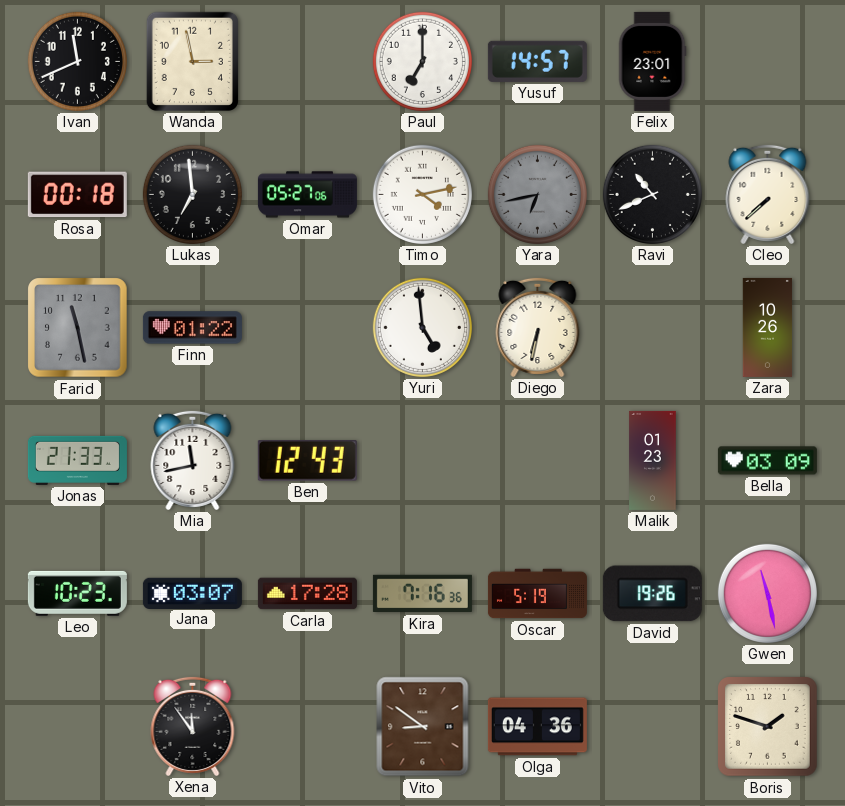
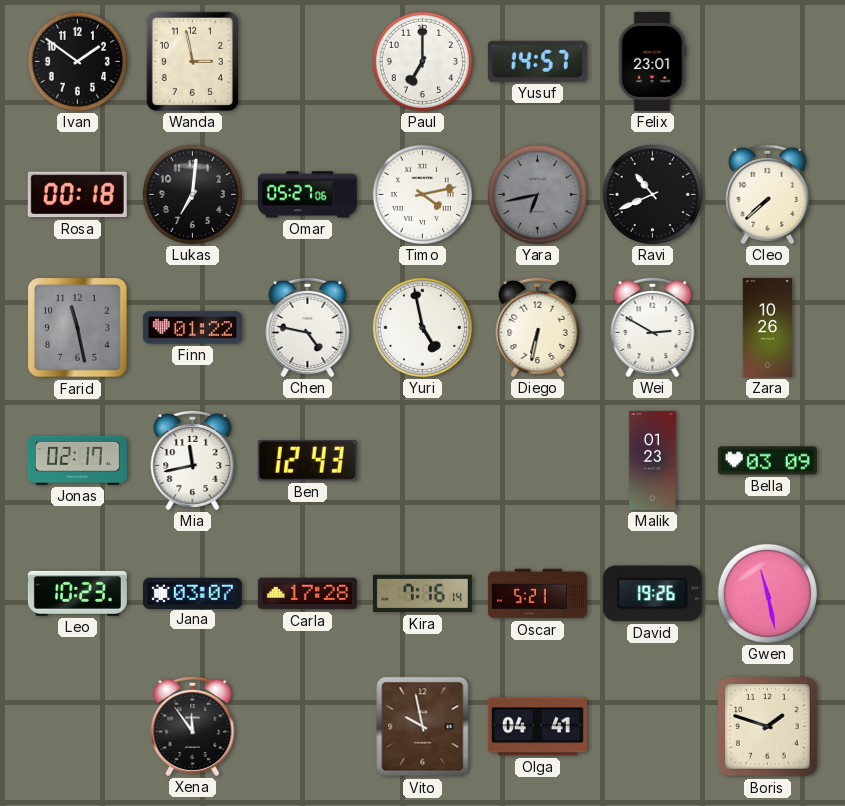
Ivan: 11:41 -> 1:51
Lukas: 6:59 -> 7:01
Chen: none -> 4:47
Yuri: 4:59 -> 4:58
Wei: none -> 2:50
Jonas: 21:33 -> 02:17
Kira: 7:16:36 -> 7:16:14
Oscar: 5:19 -> 5:21
Vito: 8:51 -> 9:58
Olga: 04:36 -> 04:41
